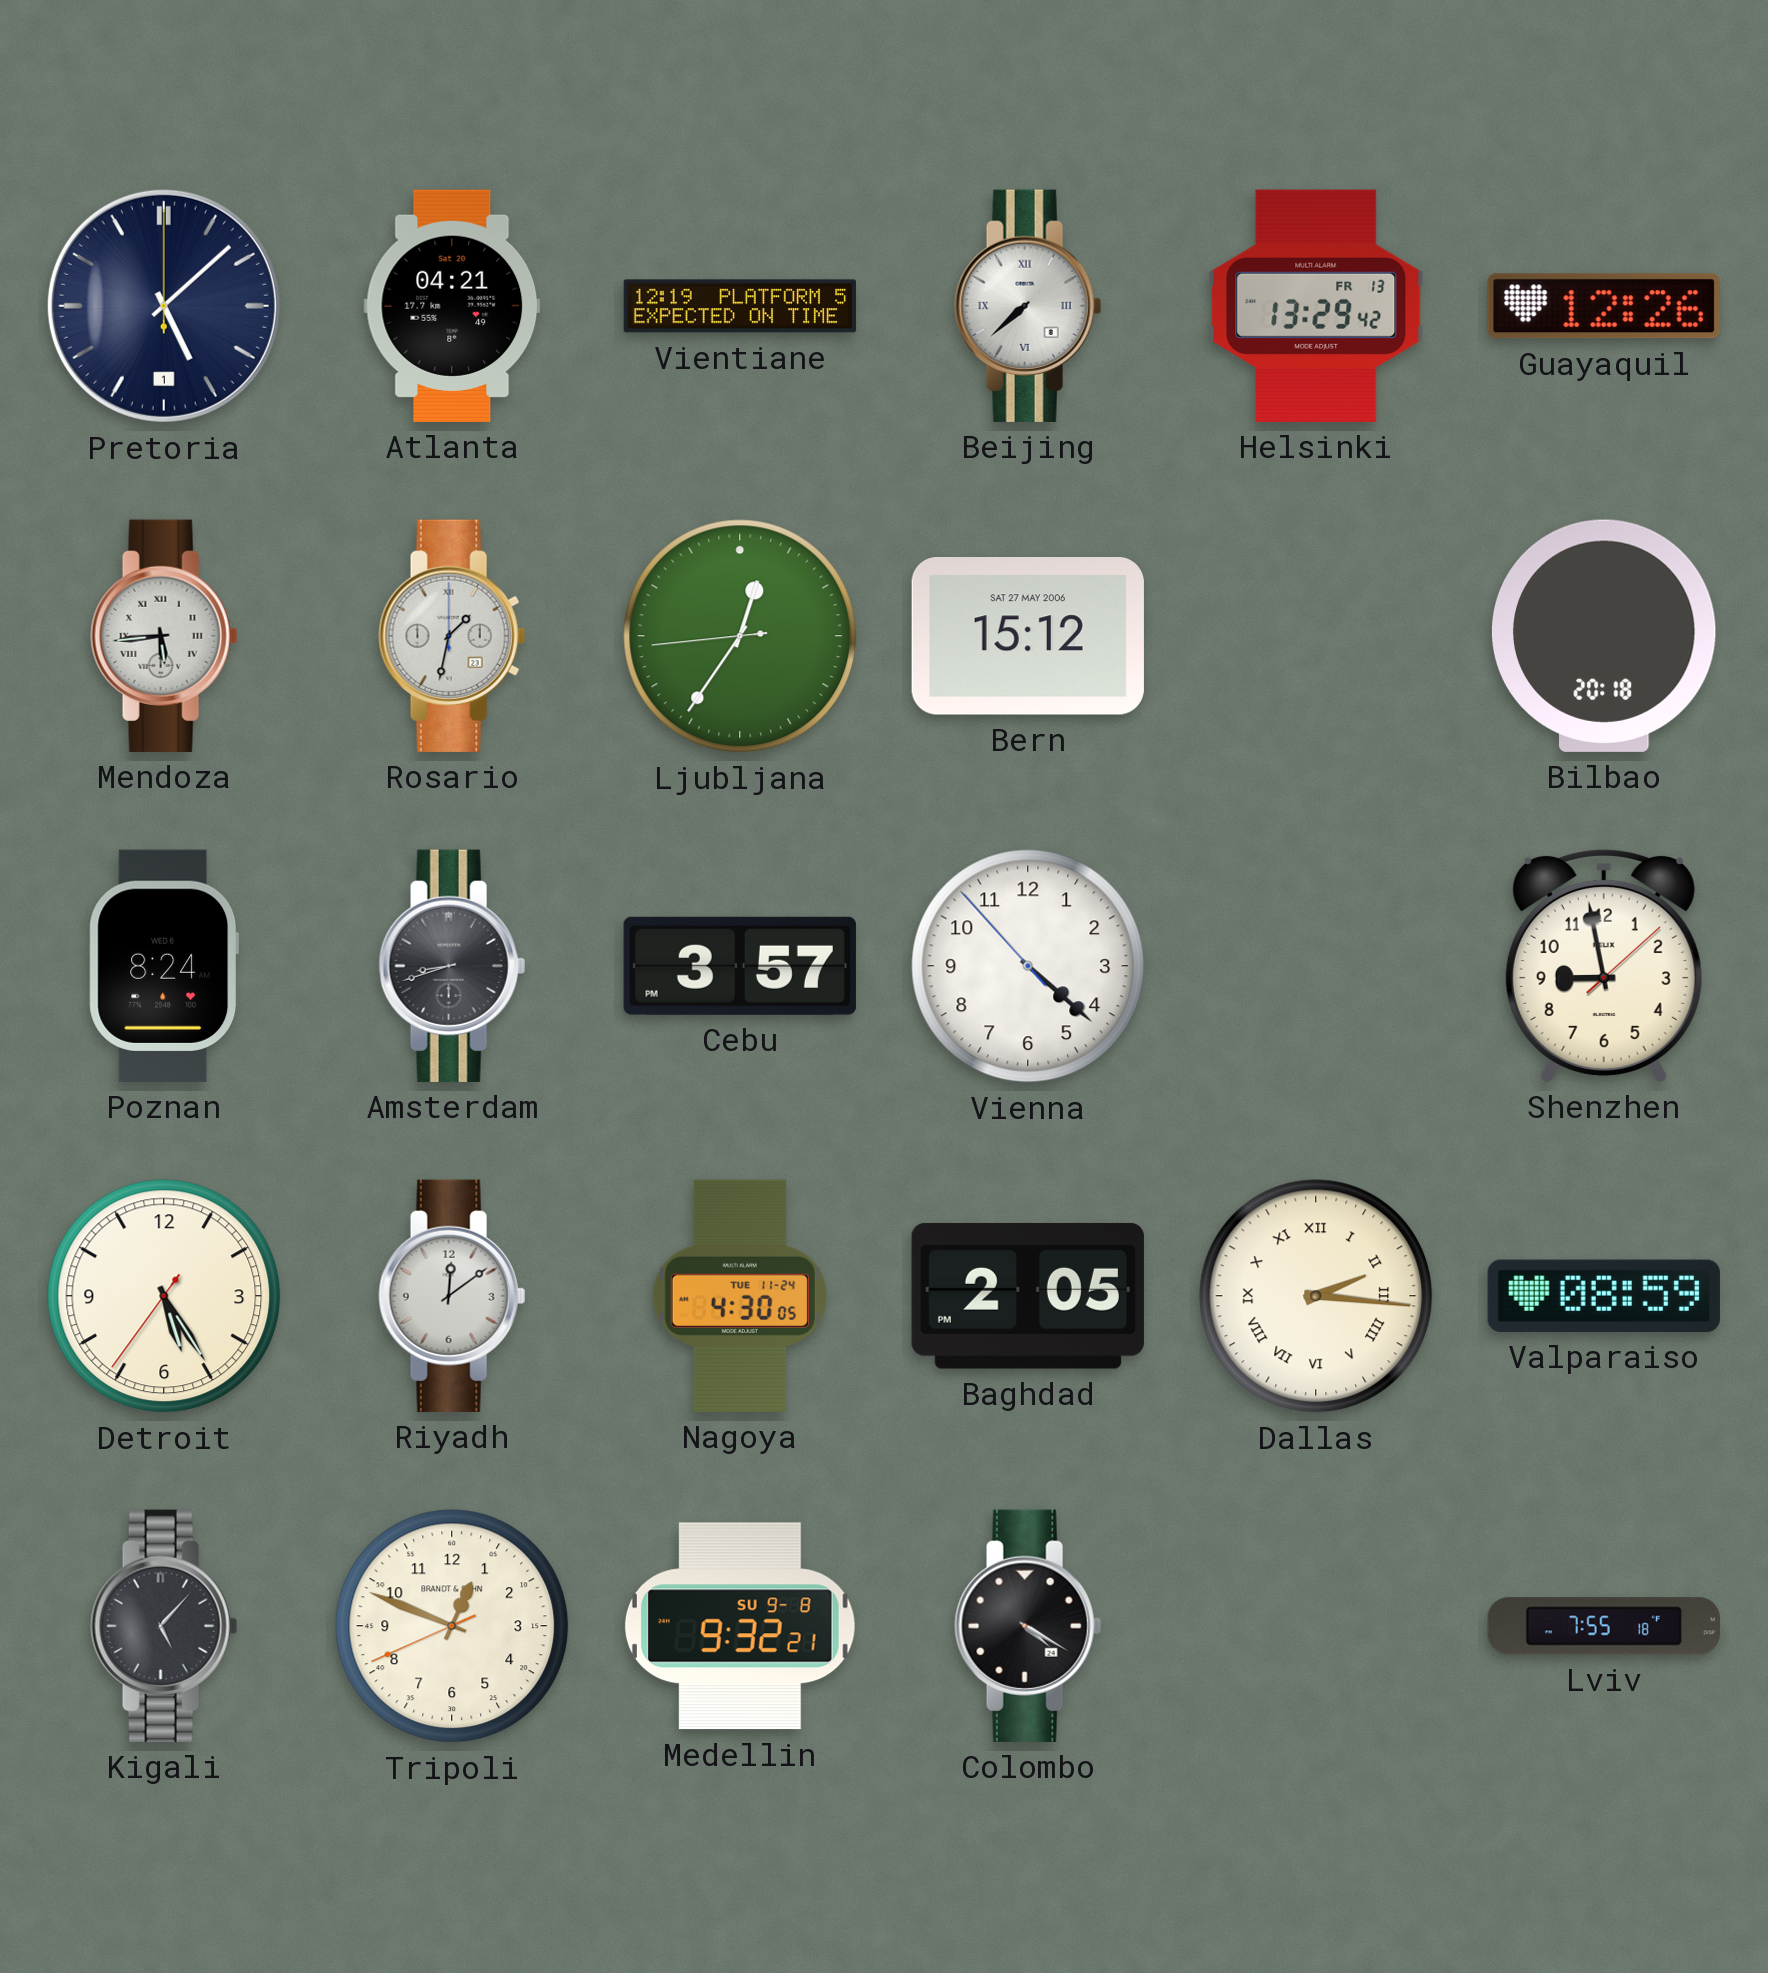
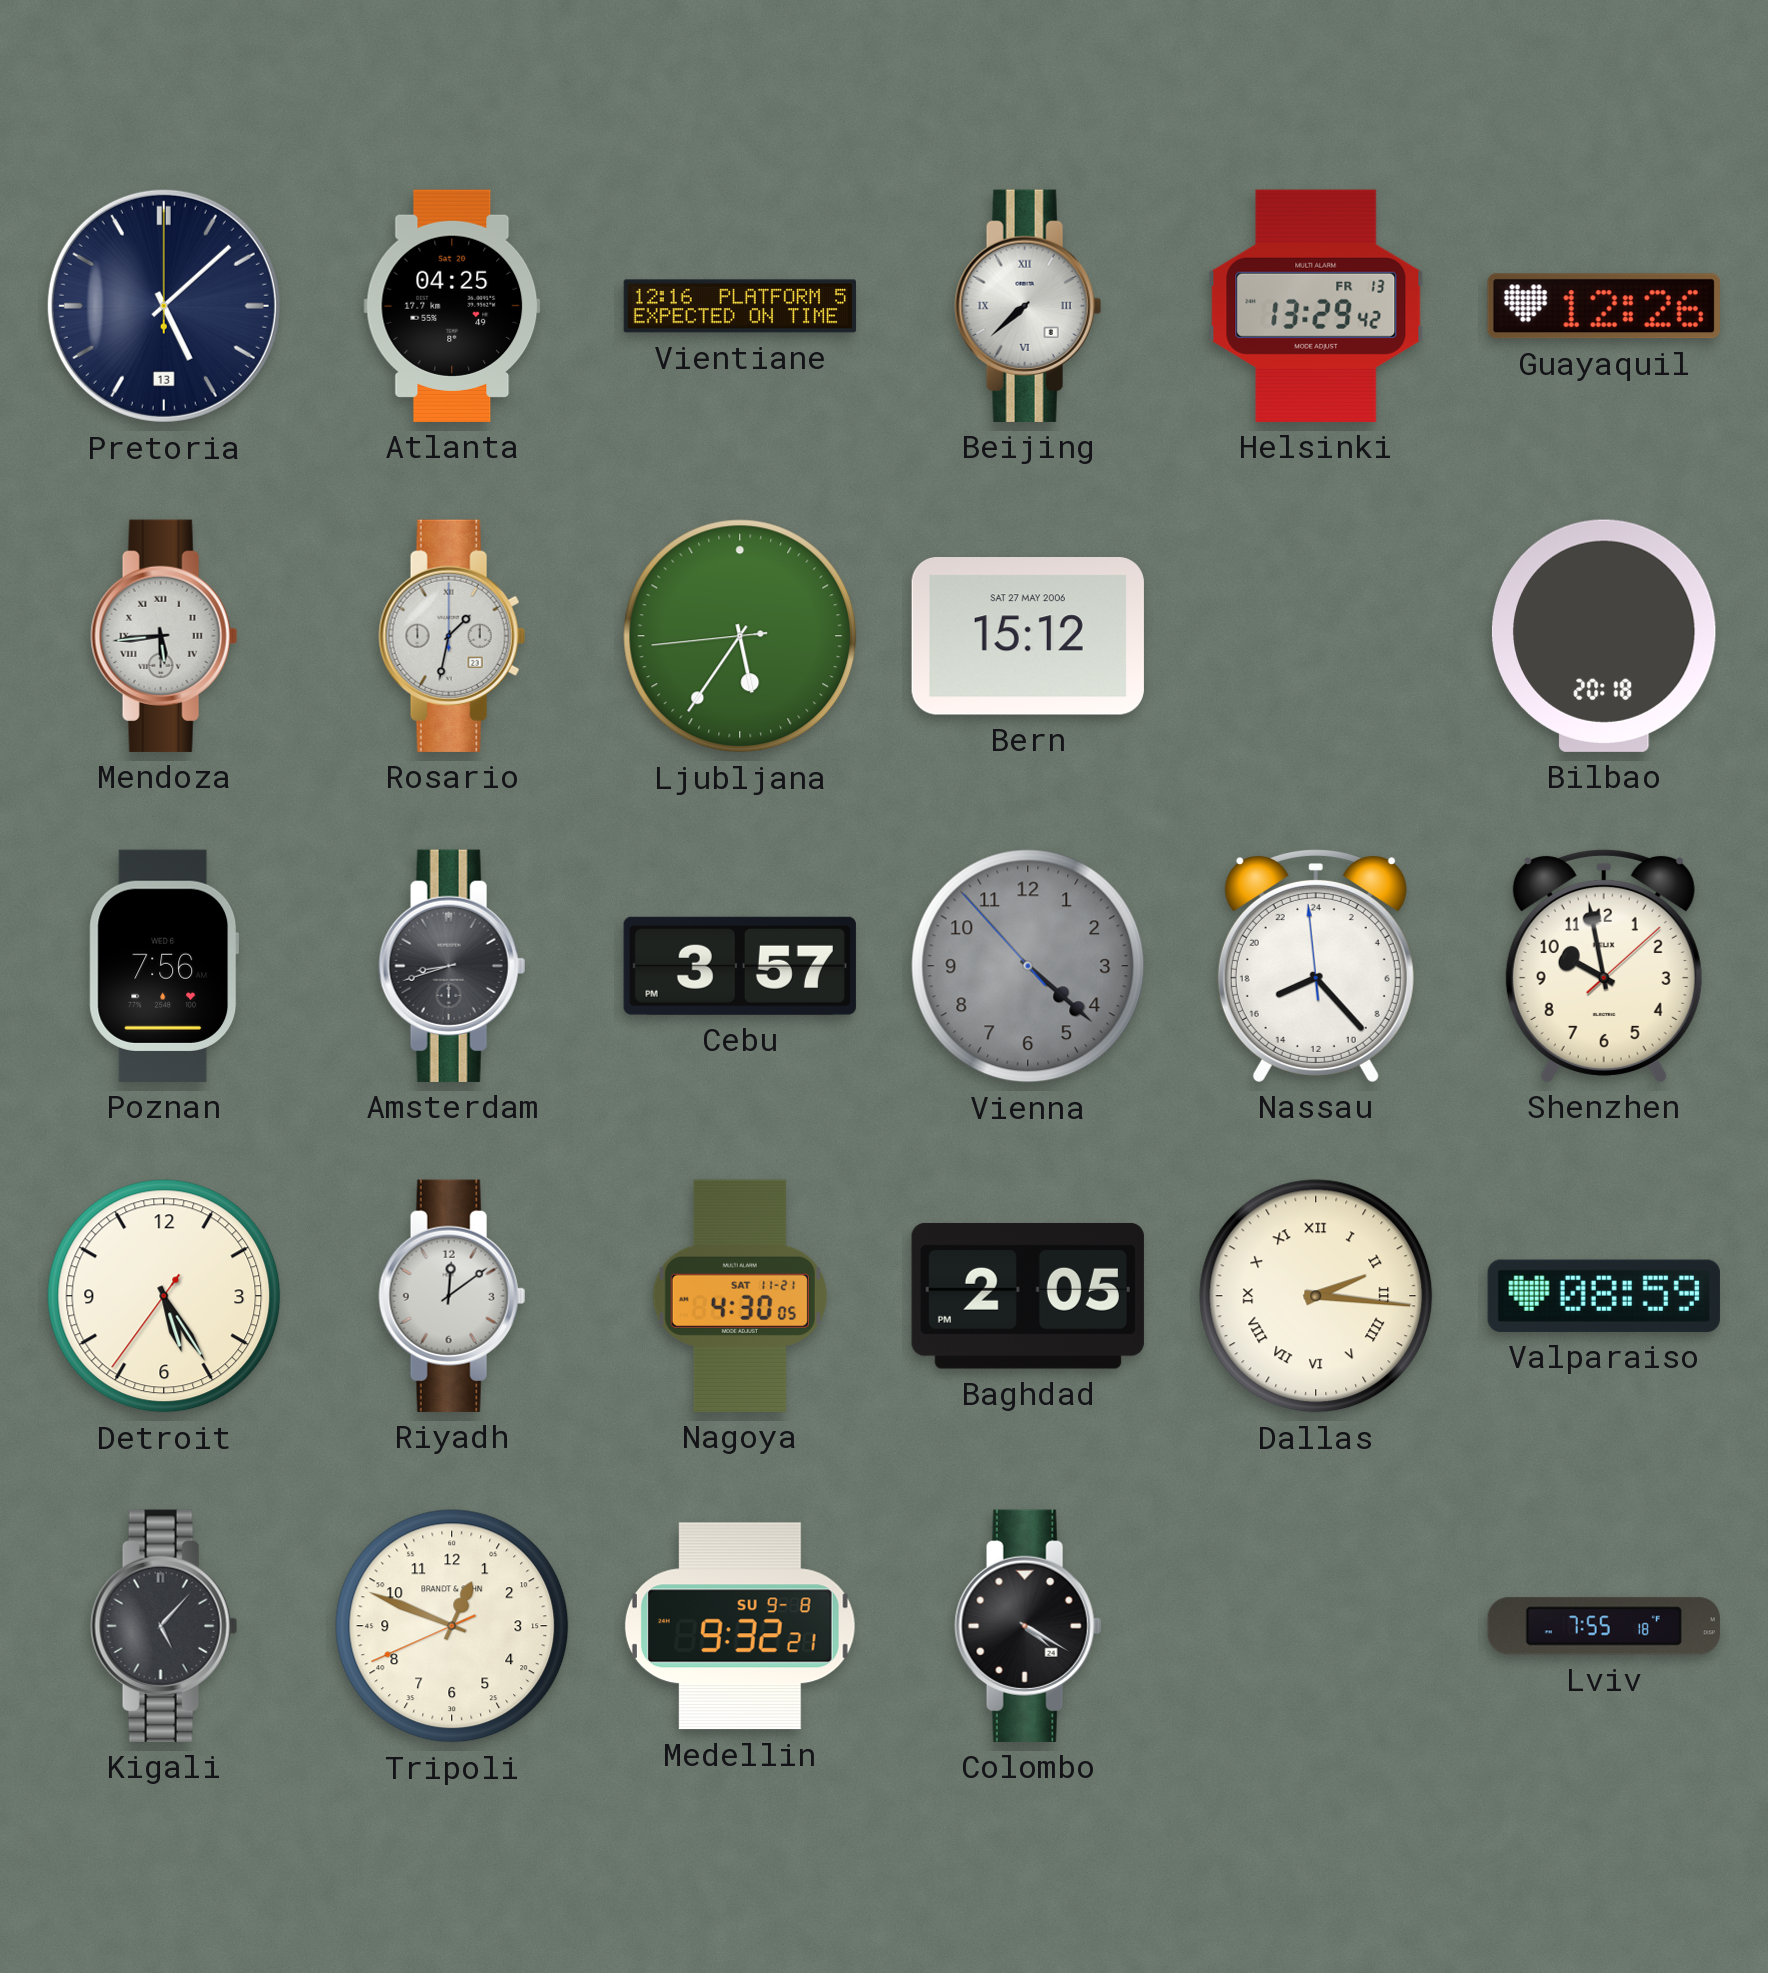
Pretoria date: 1 -> 13
Atlanta: 04:21 -> 04:25
Vientiane: 12:19 -> 12:16
Ljubljana: 12:35 -> 5:35
Poznan: 8:24 -> 7:56
Vienna dial: white -> grey
Nassau: none -> 16:22
Shenzhen: 8:58 -> 9:58
Nagoya date: TUE 11-24 -> SAT 11-21
